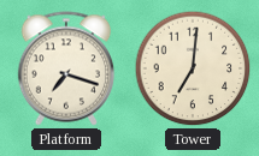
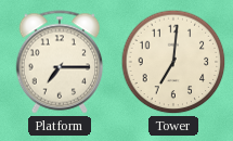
Platform: 7:18 -> 7:15
